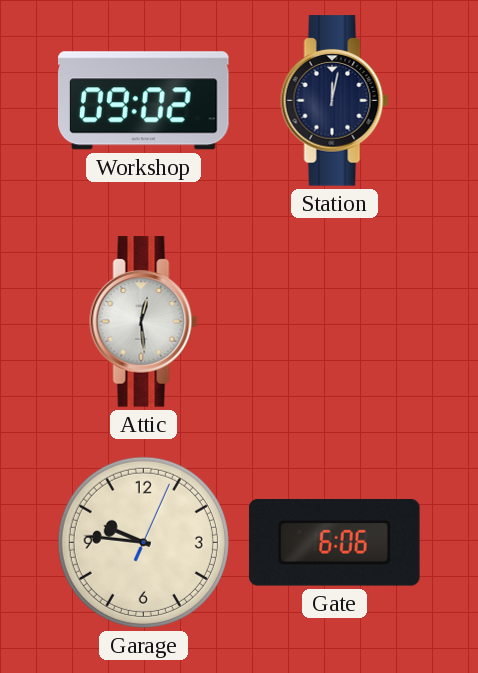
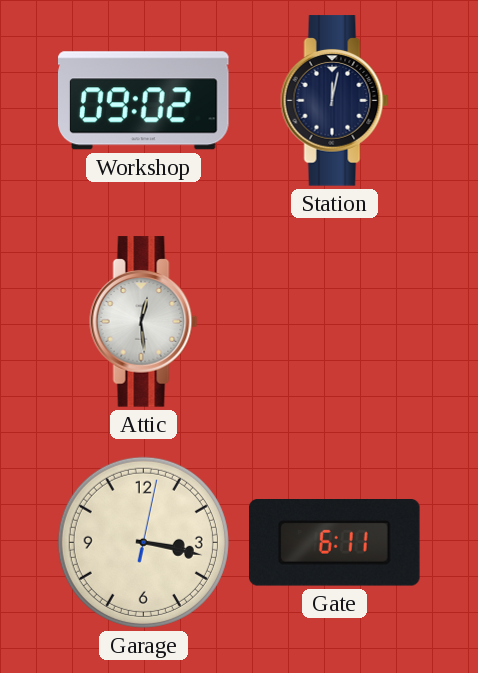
Garage: 9:46 -> 3:17
Gate: 6:06 -> 6:11
